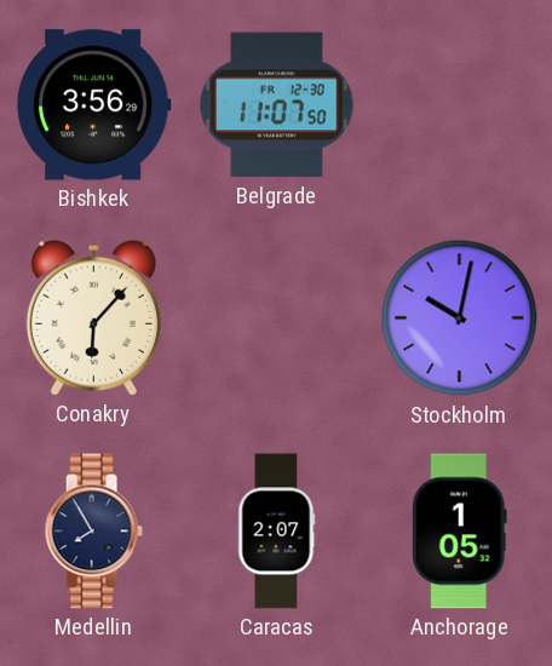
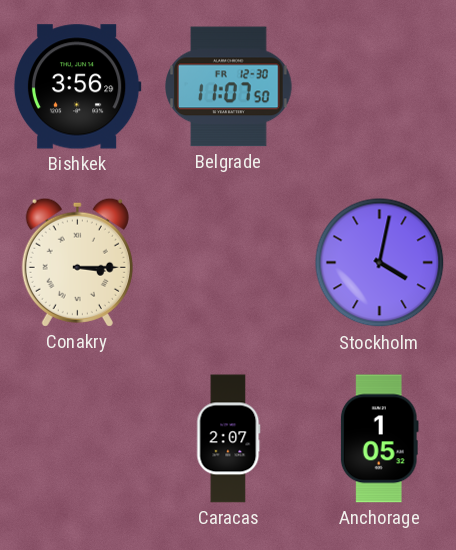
Conakry: 6:07 -> 3:15
Stockholm: 10:02 -> 4:02
Medellin: 7:55 -> none
